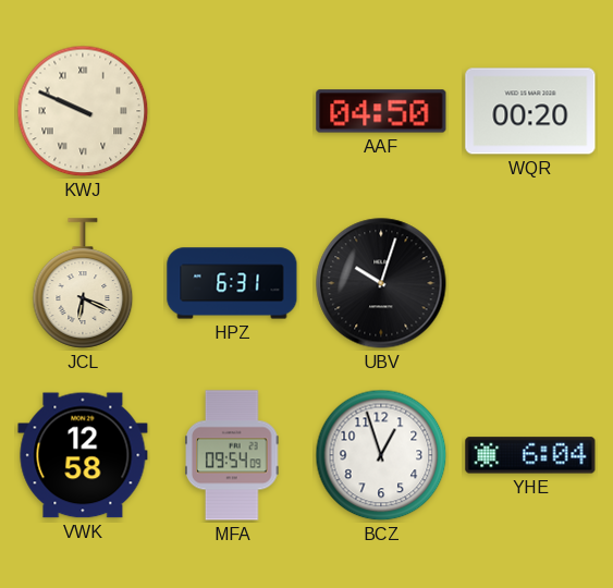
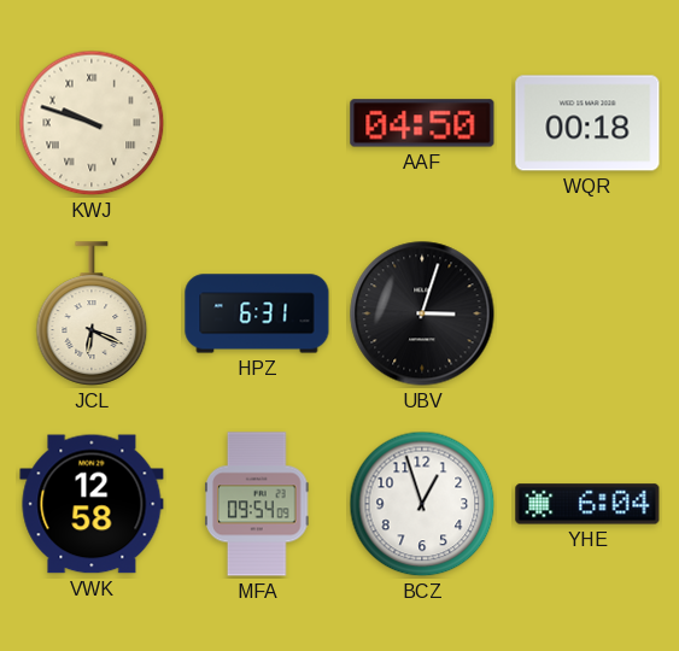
KWJ: 9:49 -> 9:48
WQR: 00:20 -> 00:18
UBV: 10:03 -> 3:03
